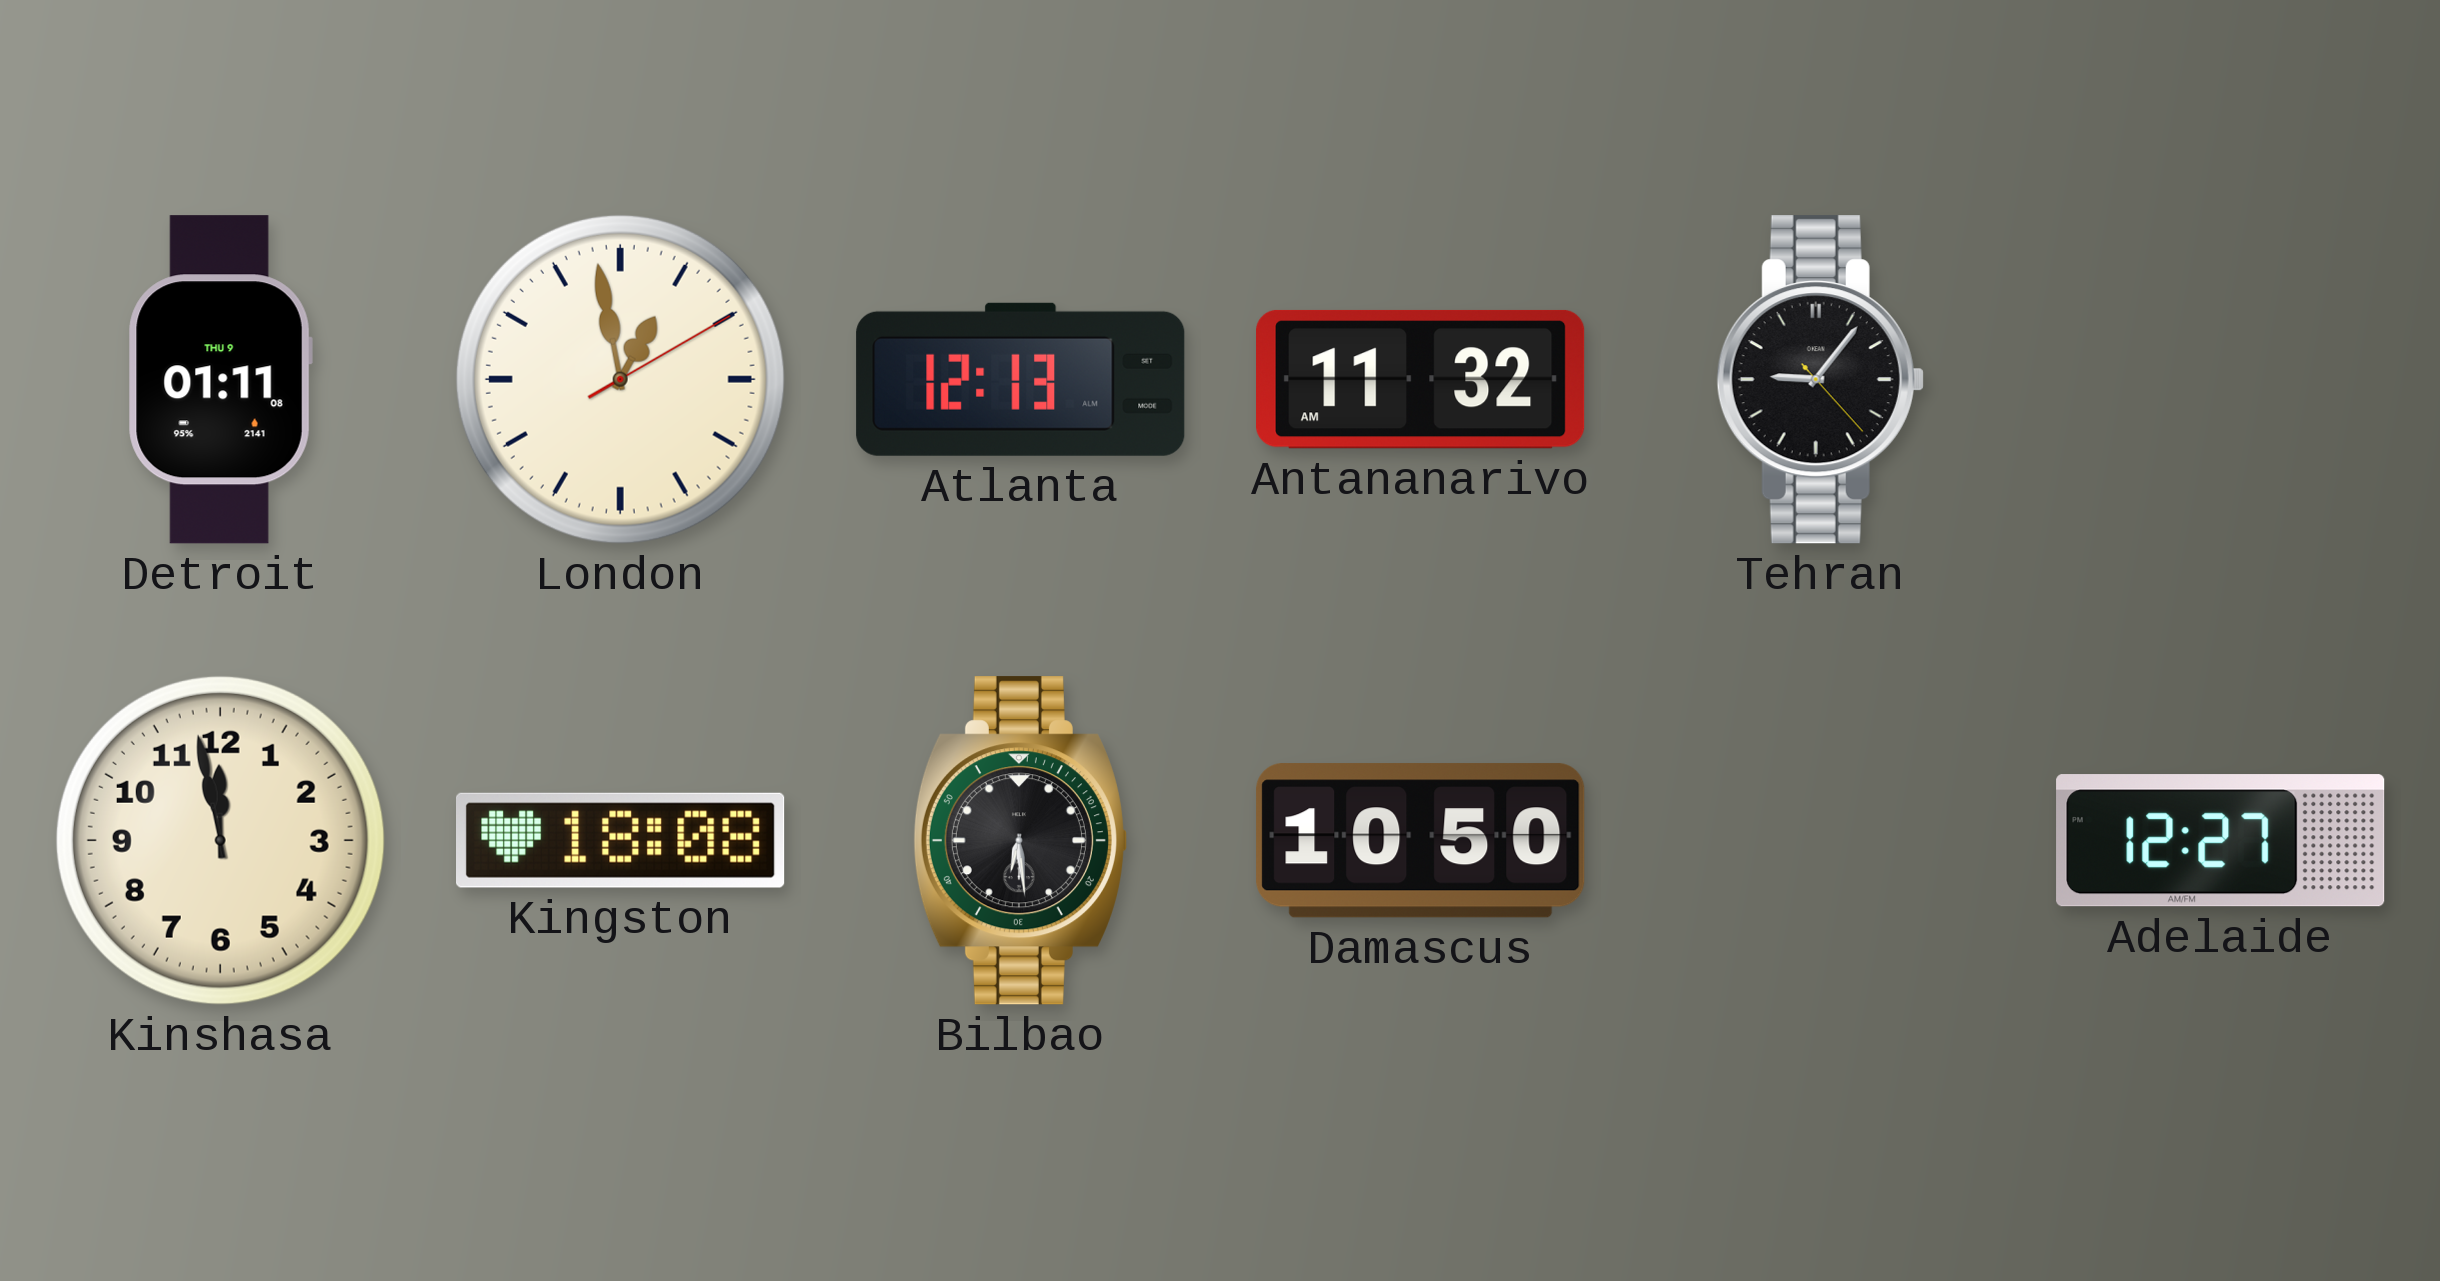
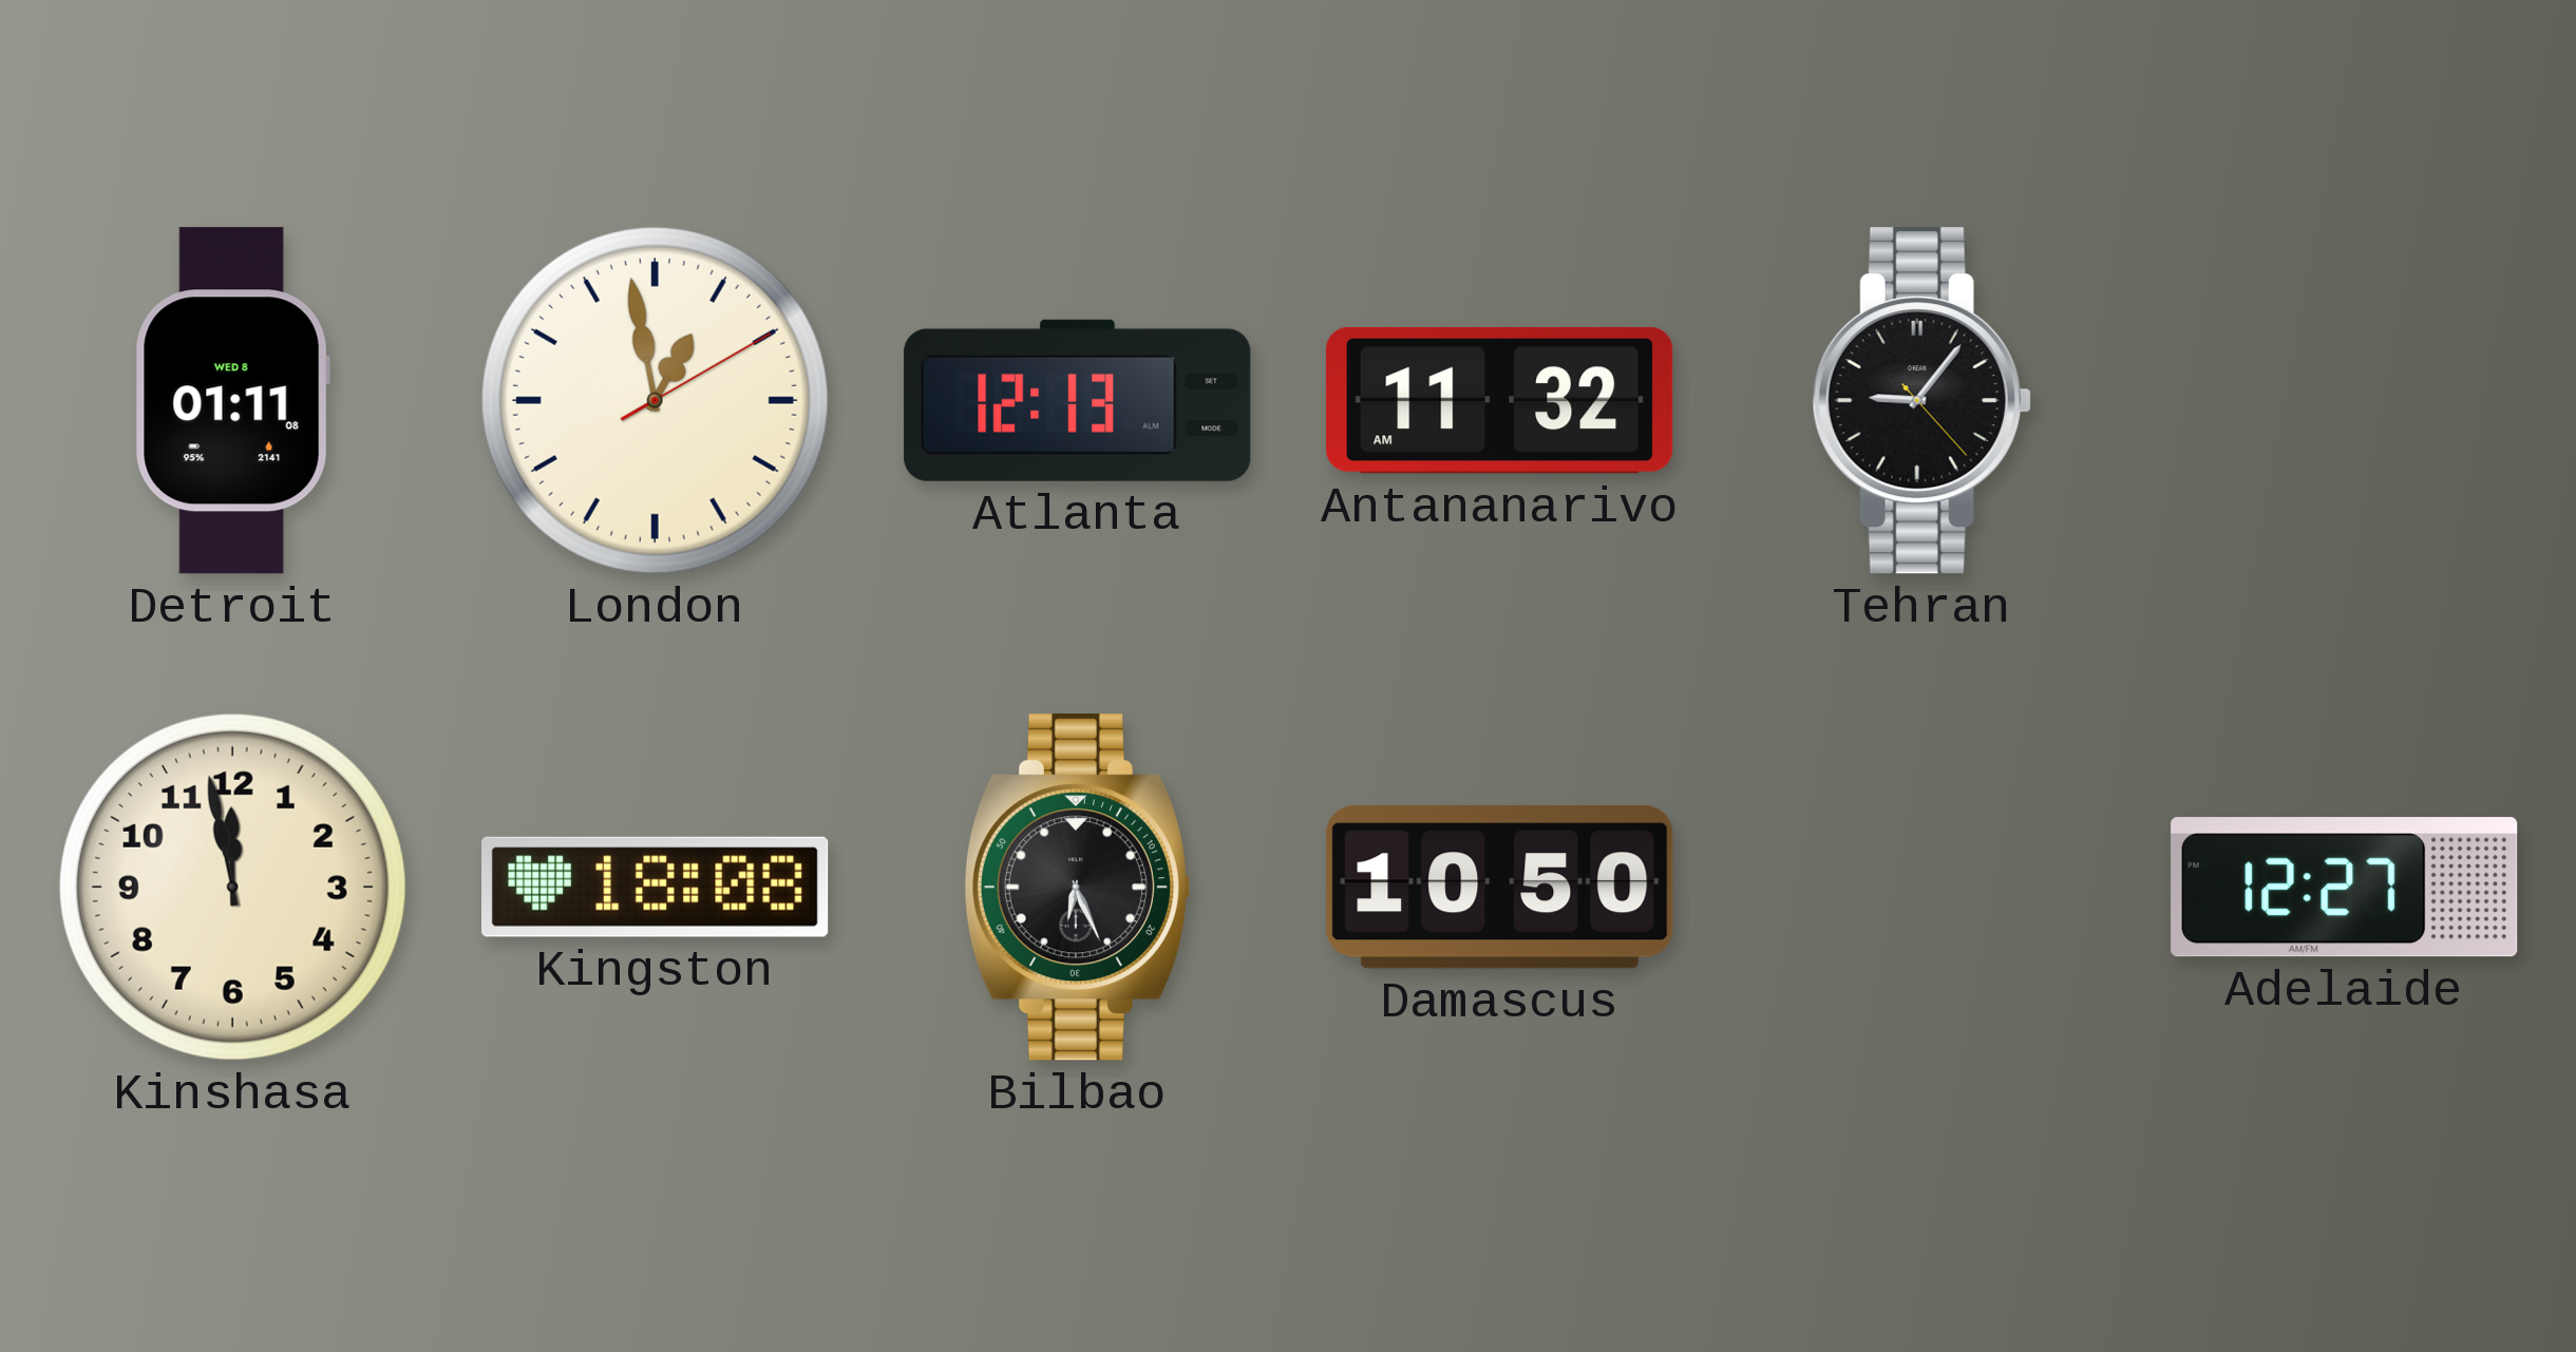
Detroit date: THU 9 -> WED 8
Bilbao: 6:29 -> 6:26
